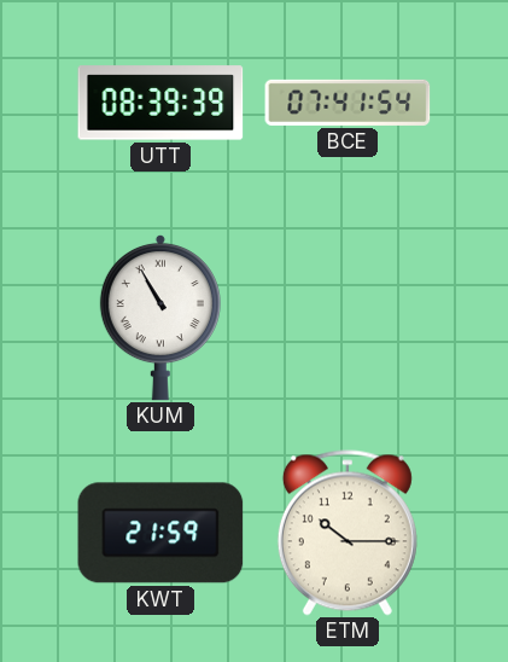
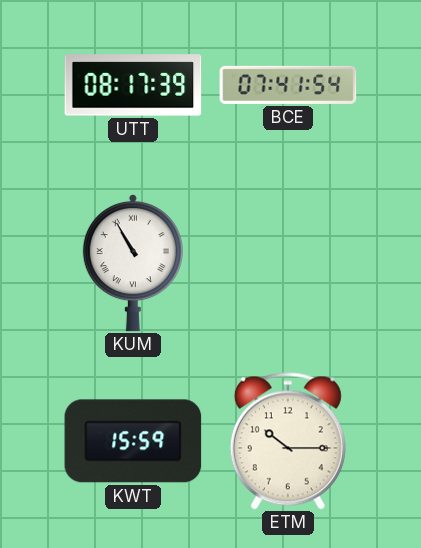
UTT: 08:39 -> 08:17
KWT: 21:59 -> 15:59
